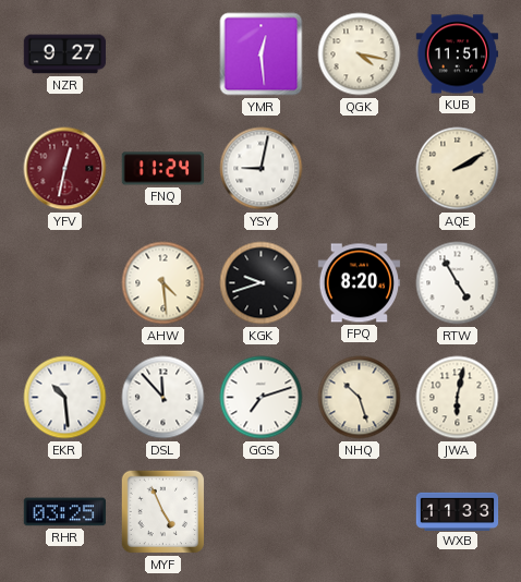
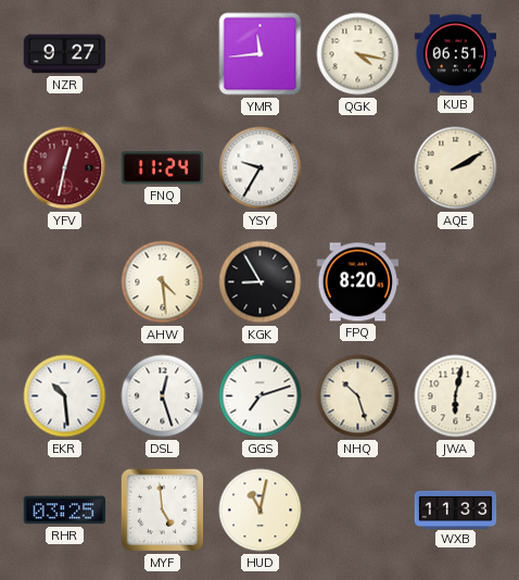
YMR: 12:29 -> 11:44
KUB: 11:51 -> 06:51
YSY: 9:02 -> 9:35
KGK: 9:42 -> 8:55
RTW: 4:55 -> none
DSL: 11:53 -> 12:27
MYF: 4:56 -> 4:59
HUD: none -> 11:02
